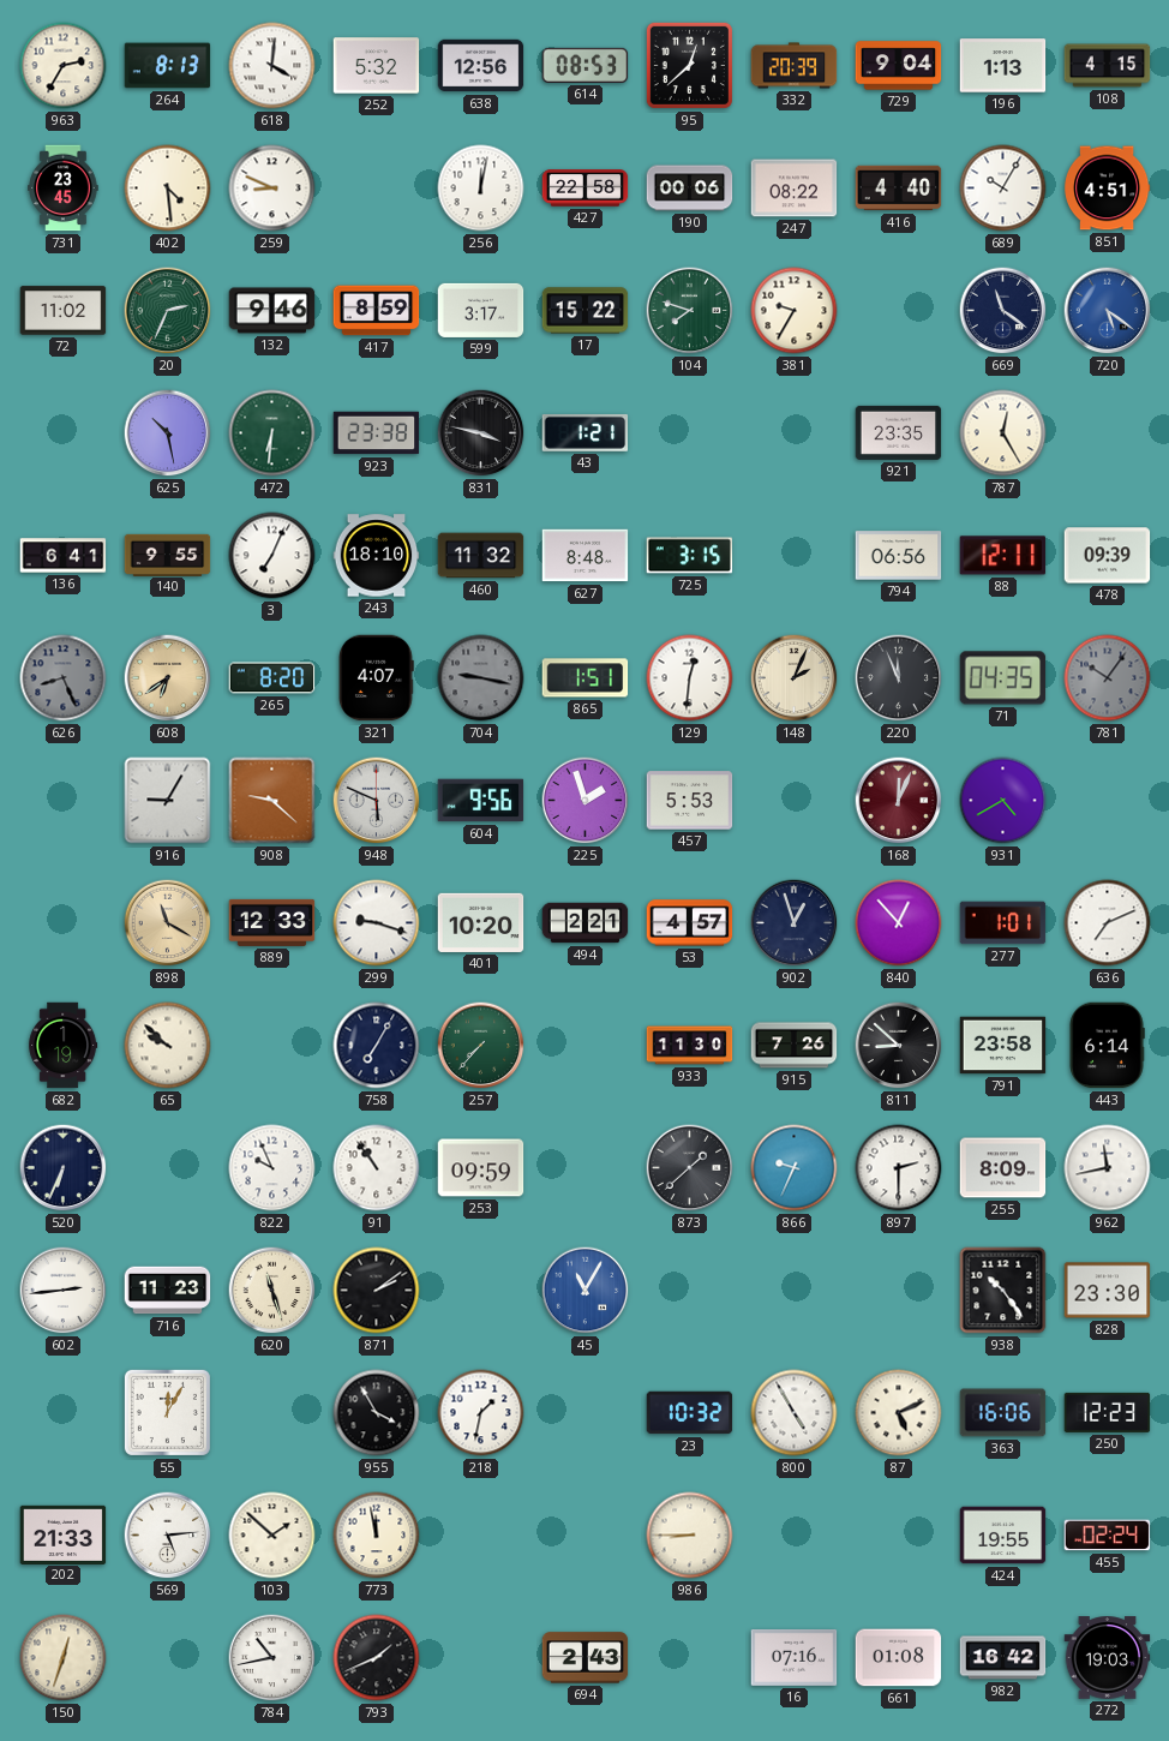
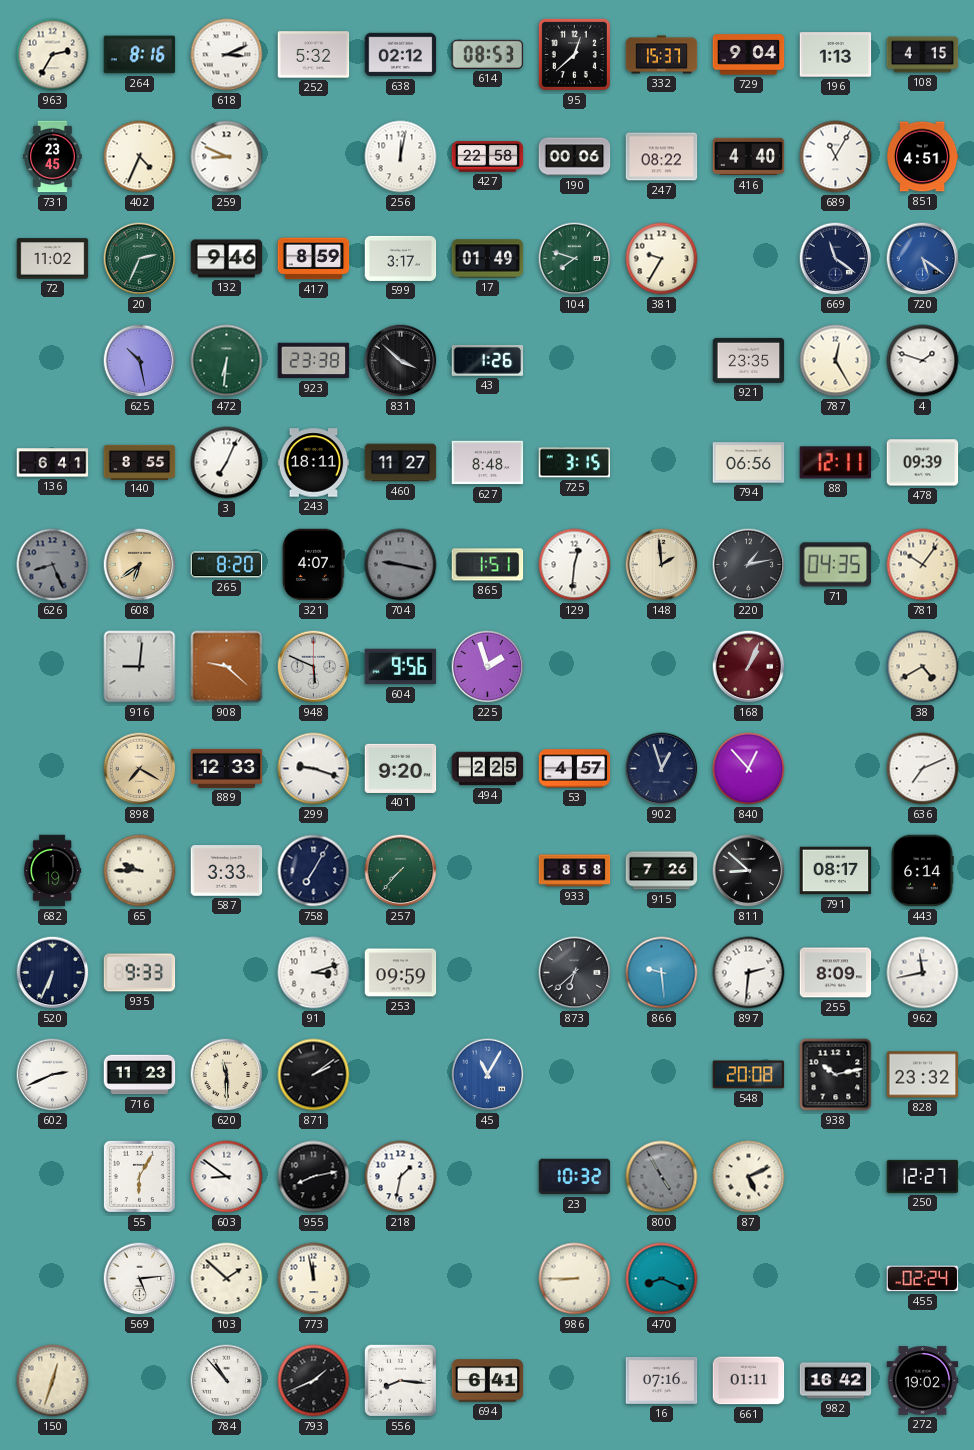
264: 8:13 -> 8:16
618: 4:01 -> 3:11
638: 12:56 -> 02:12
332: 20:39 -> 15:37
402: 4:29 -> 4:34
689: 10:05 -> 11:05
17: 15:22 -> 01:49
831: 3:47 -> 3:52
43: 1:21 -> 1:26
4: none -> 1:48
140: 9:55 -> 8:55
243: 18:10 -> 18:11
460: 11:32 -> 11:27
148: 2:04 -> 1:59
220: 11:56 -> 1:13
781 dial: grey -> cream
916: 9:05 -> 9:01
457: 5:53 -> none
168: 12:04 -> 1:04
931: 4:40 -> none
38: none -> 4:40
898: 11:20 -> 7:20
401: 10:20 -> 9:20
494: 2:21 -> 2:25
277: 1:01 -> none
65: 9:52 -> 9:45
587: none -> 3:33
933: 11:30 -> 8:58
791: 23:58 -> 08:17
935: none -> 9:33
822: 9:56 -> none
91: 10:54 -> 3:12
873: 1:38 -> 6:38
866: 9:34 -> 9:29
897: 2:30 -> 2:31
602: 2:44 -> 2:41
620: 11:27 -> 11:30
548: none -> 20:08
938: 10:24 -> 10:13
828: 23:30 -> 23:32
55: 12:05 -> 6:05
603: none -> 8:51
955: 3:55 -> 8:13
800 dial: white -> grey
363: 16:06 -> none
250: 12:23 -> 12:27
202: 21:33 -> none
470: none -> 8:19
424: 19:55 -> none
784: 10:43 -> 10:53
556: none -> 8:16
694: 2:43 -> 6:41
661: 01:08 -> 01:11
272: 19:03 -> 19:02
